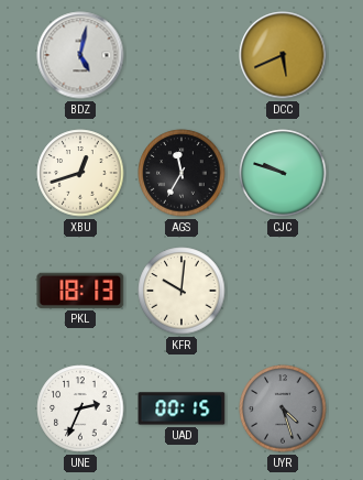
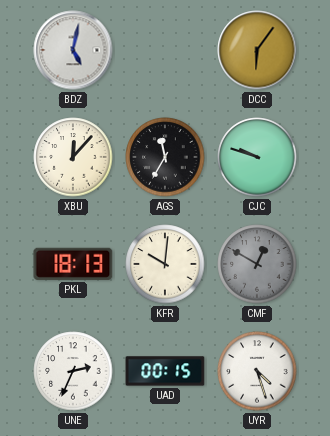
DCC: 5:41 -> 6:06
XBU: 12:42 -> 12:07
CMF: none -> 12:50
UYR dial: grey -> white
